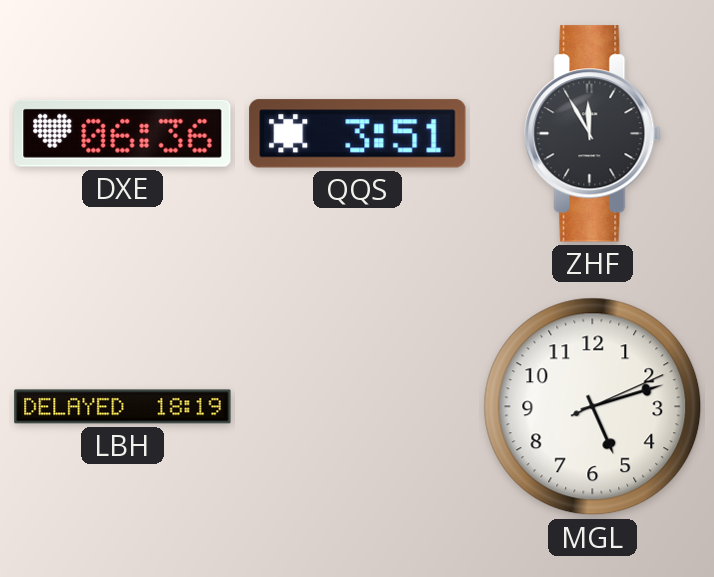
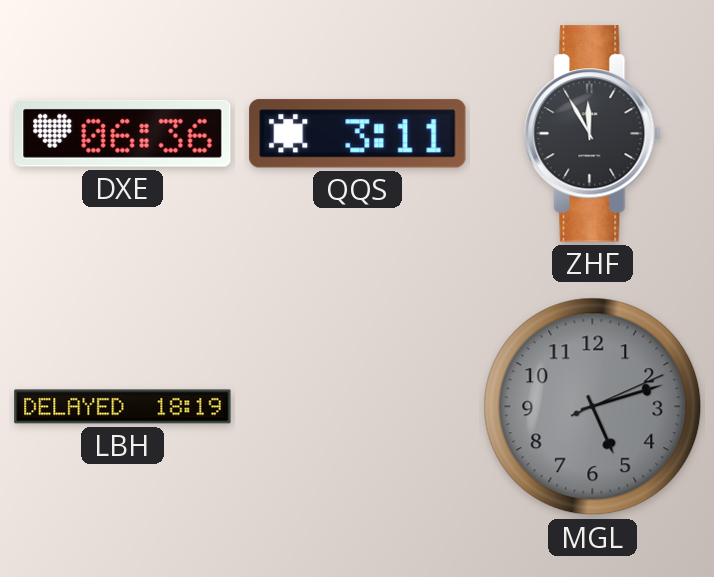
QQS: 3:51 -> 3:11
MGL dial: white -> grey
